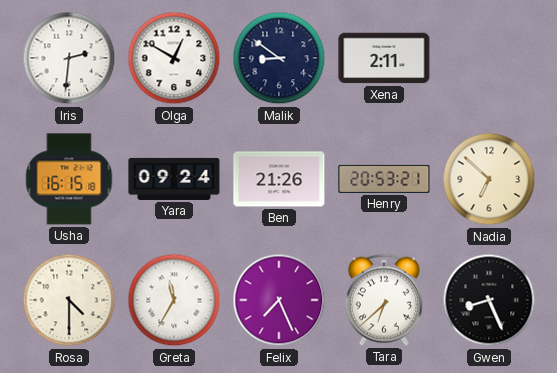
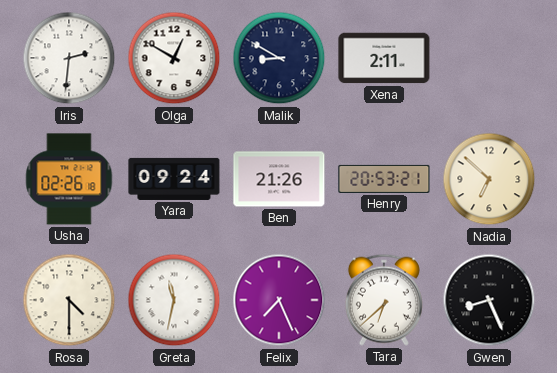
Malik: 8:51 -> 8:50
Usha: 16:15 -> 02:26
Greta: 11:35 -> 11:32
